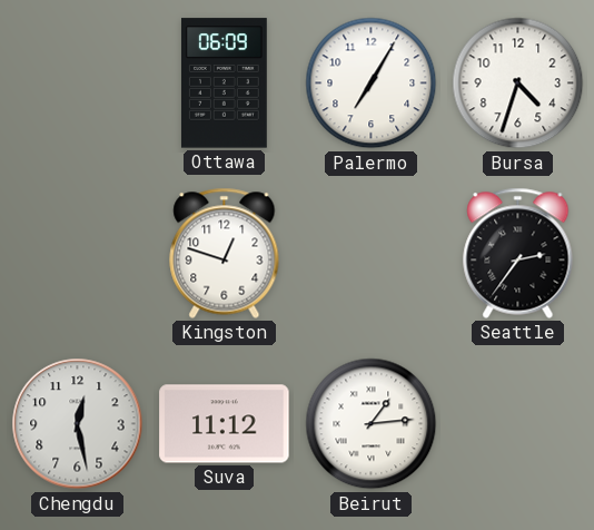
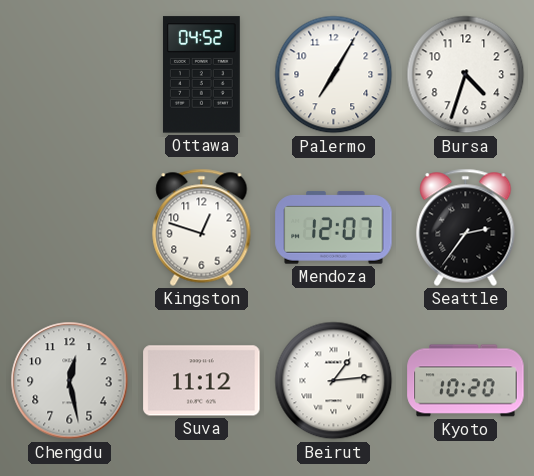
Ottawa: 06:09 -> 04:52
Mendoza: none -> 12:07
Kyoto: none -> 10:20
